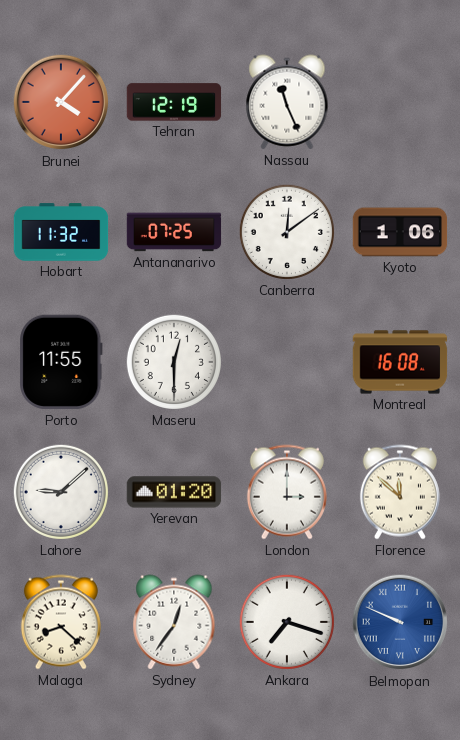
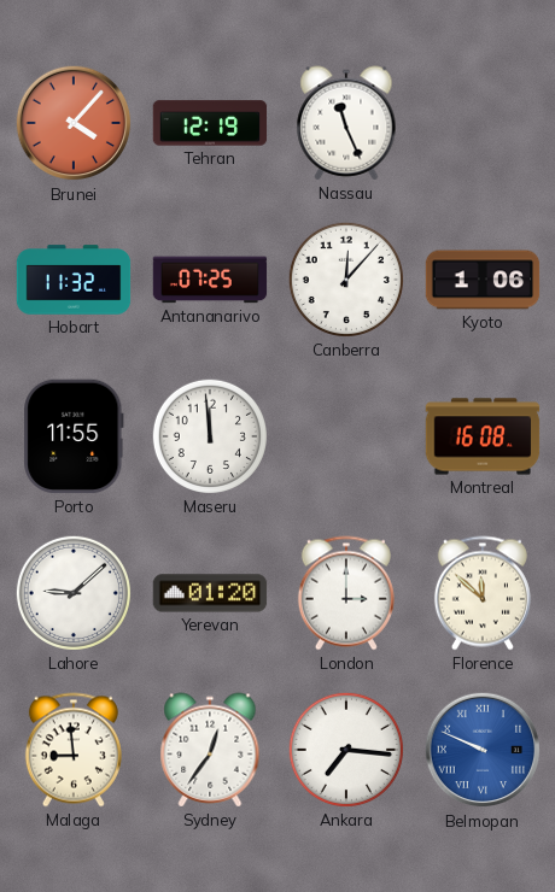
Canberra: 12:09 -> 12:07
Maseru: 12:30 -> 11:59
Malaga: 8:22 -> 8:59
Ankara: 7:18 -> 7:16
